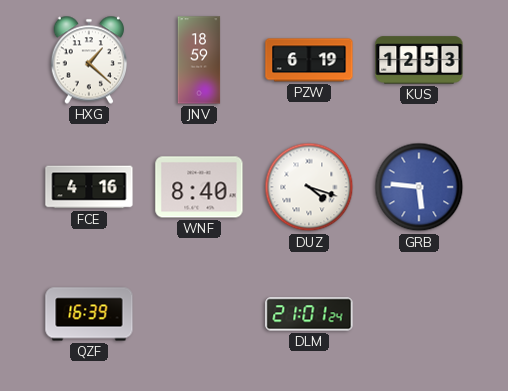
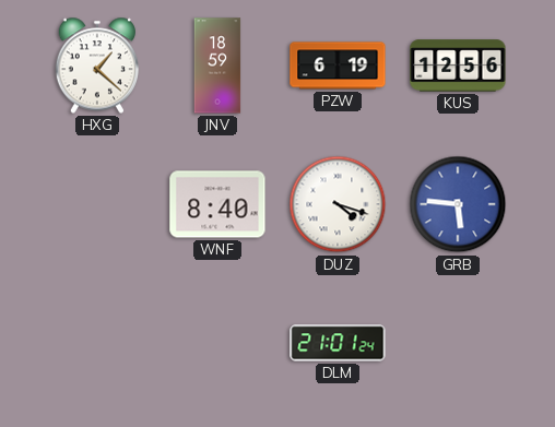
KUS: 12:53 -> 12:56
FCE: 4:16 -> none
QZF: 16:39 -> none
